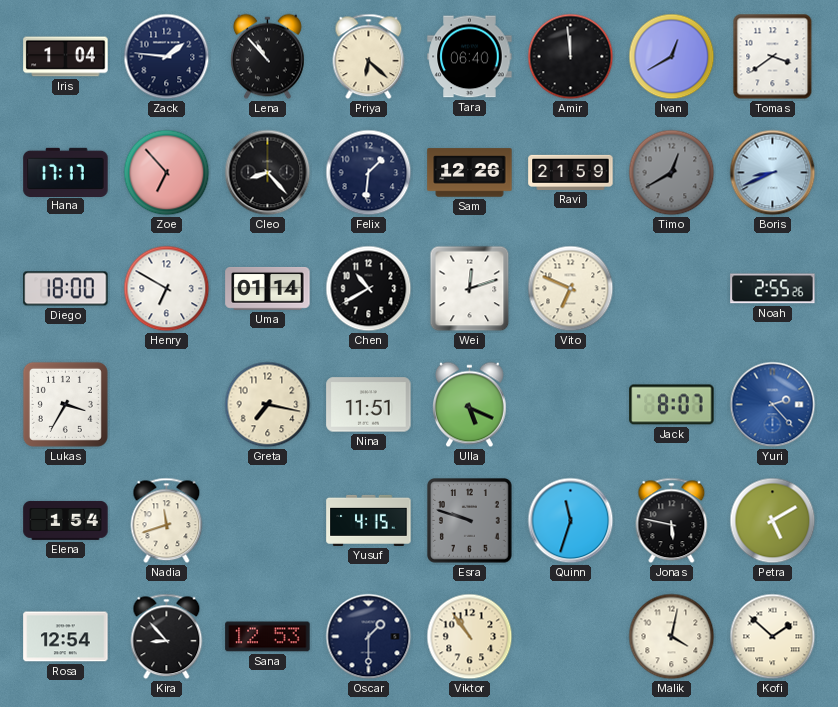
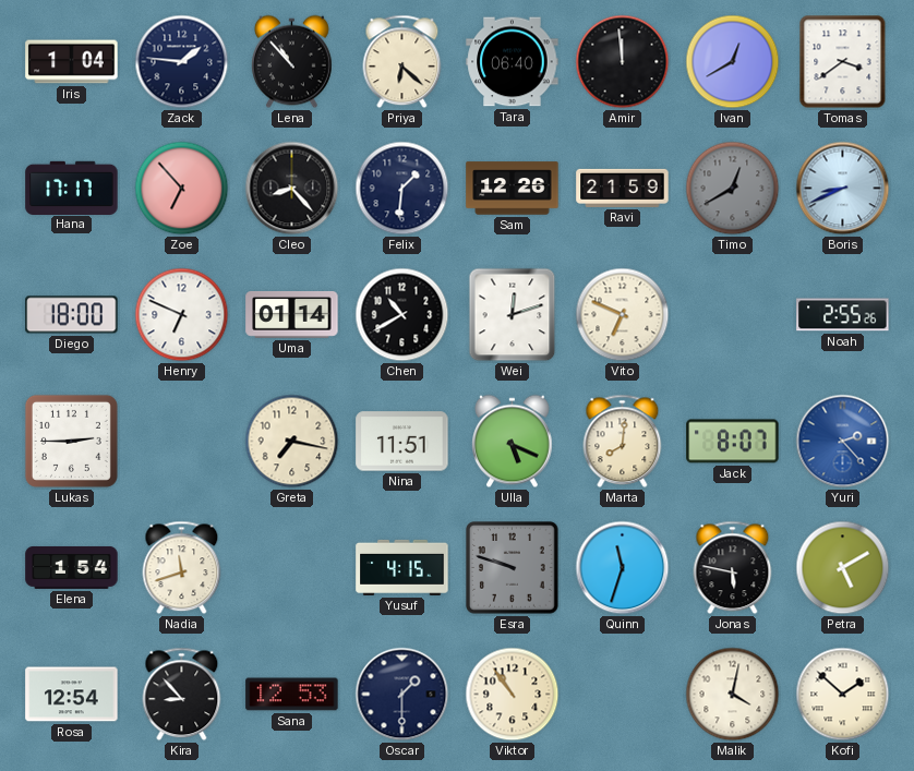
Henry: 6:50 -> 6:49
Lukas: 3:35 -> 2:45
Marta: none -> 8:01
